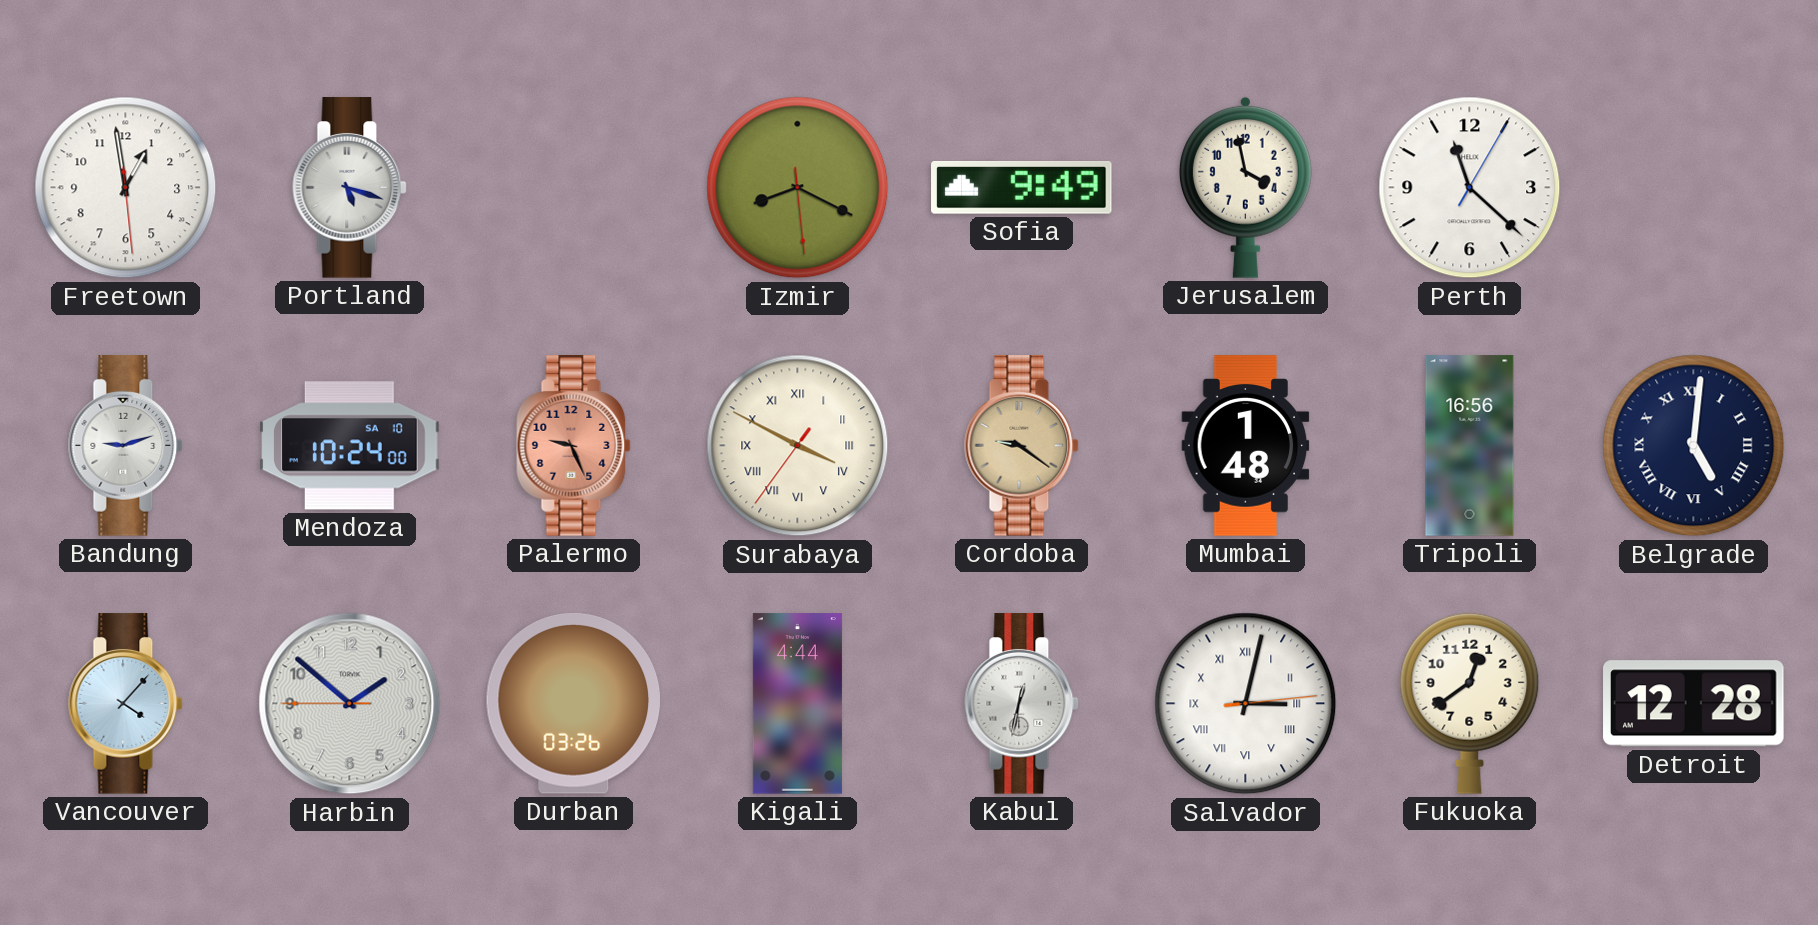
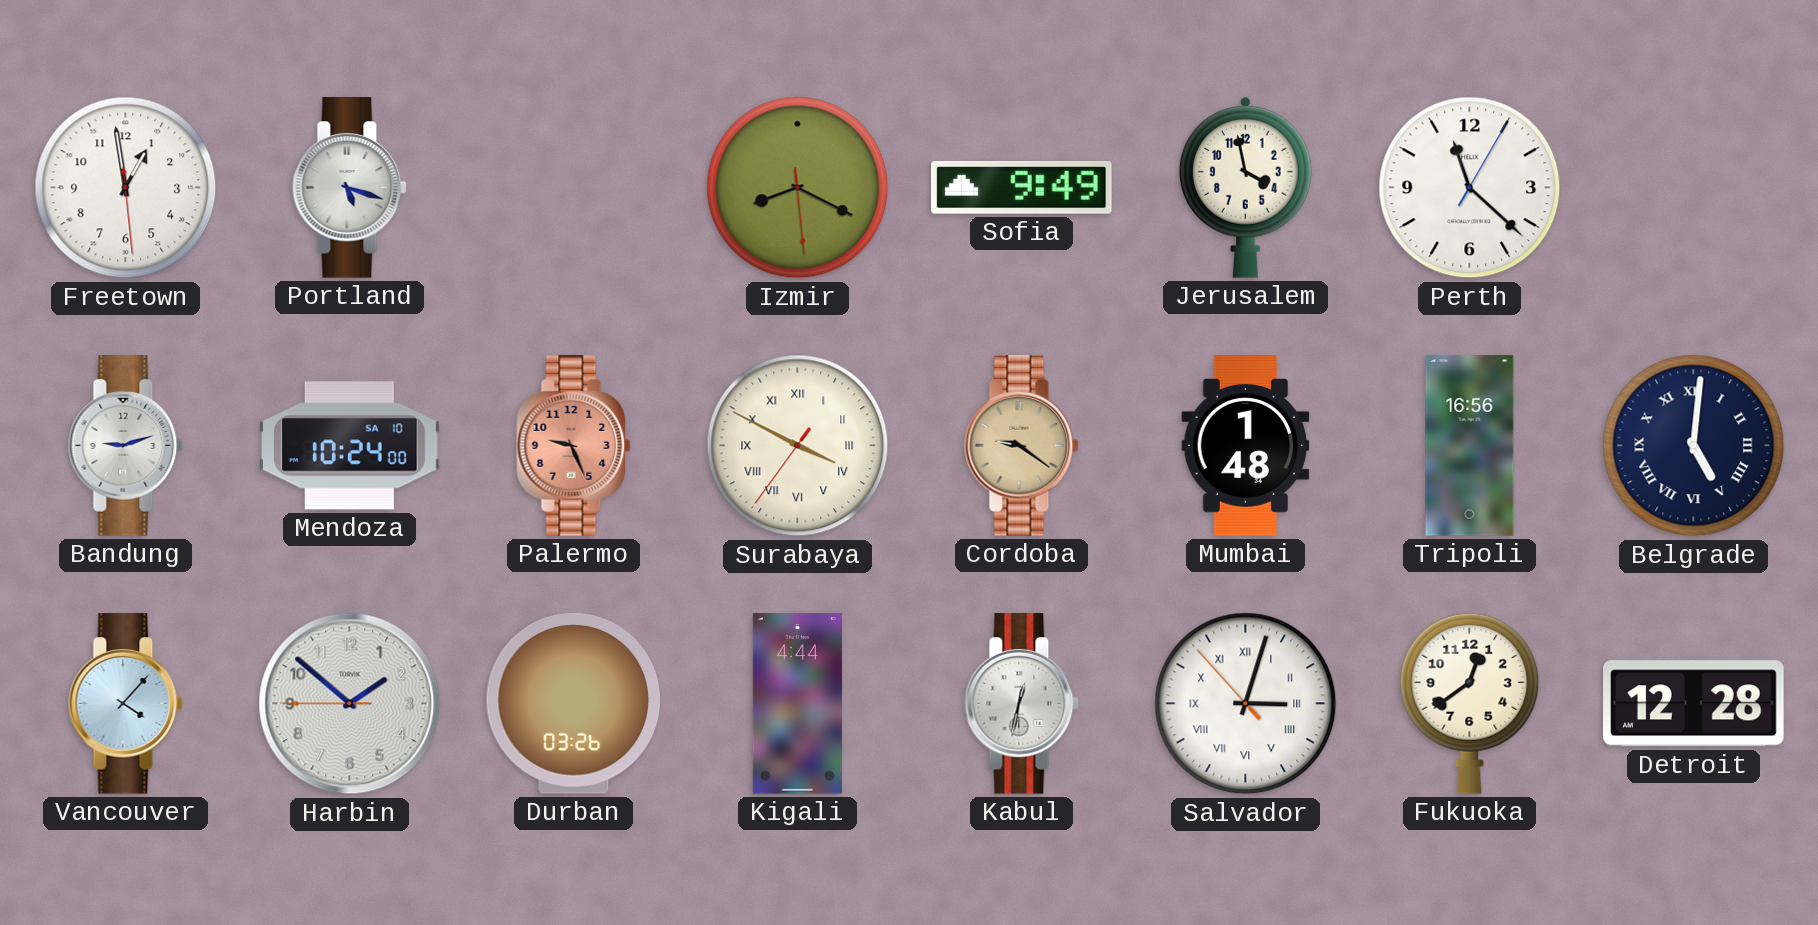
Salvador: 3:02:14 -> 3:02:53
